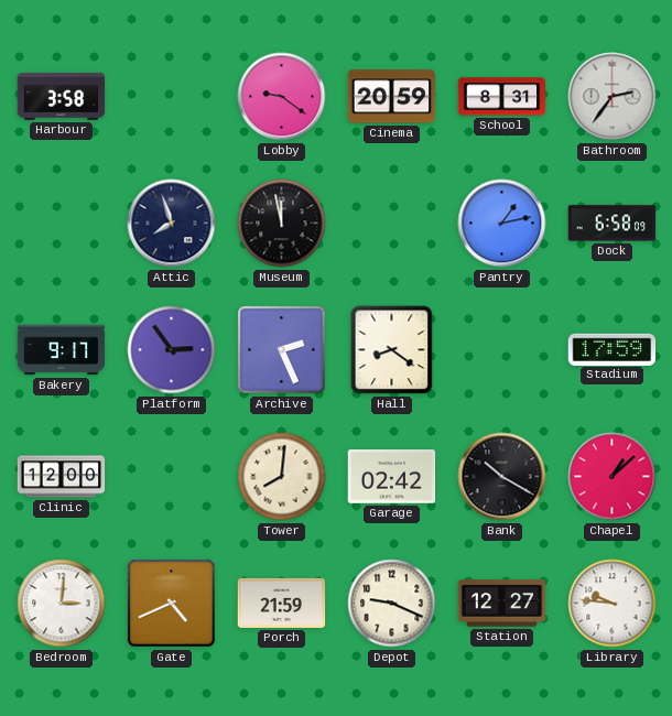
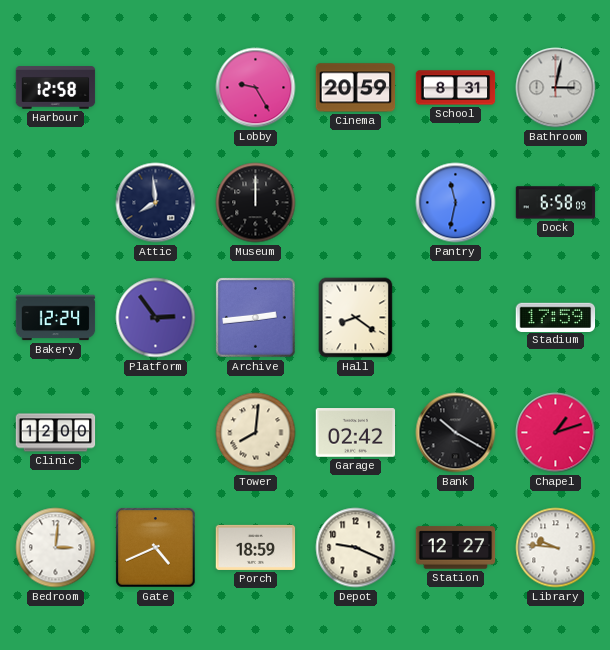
Harbour: 3:58 -> 12:58
Lobby: 9:21 -> 9:25
Bathroom: 2:36 -> 3:02
Attic: 7:57 -> 7:59
Museum: 11:58 -> 12:00
Pantry: 1:13 -> 11:32
Bakery: 9:17 -> 12:24
Archive: 2:26 -> 2:44
Chapel: 1:08 -> 1:12
Porch: 21:59 -> 18:59
